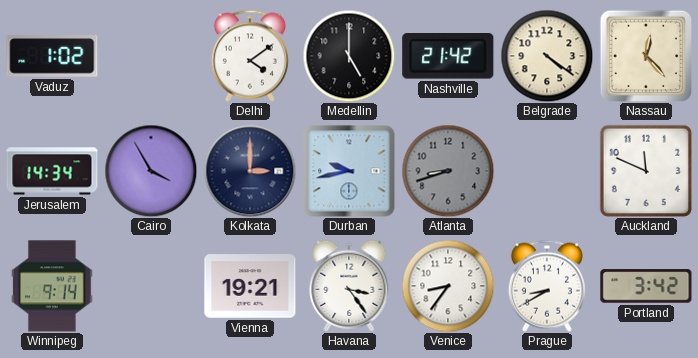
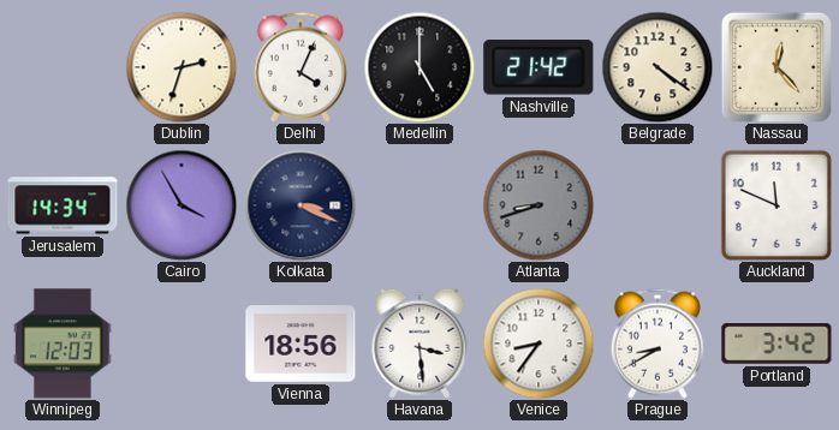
Vaduz: 1:02 -> none
Dublin: none -> 2:33
Delhi: 4:09 -> 4:04
Kolkata: 3:00 -> 3:19
Durban: 9:43 -> none
Winnipeg: 9:14 -> 12:03
Vienna: 19:21 -> 18:56
Havana: 3:24 -> 3:29
